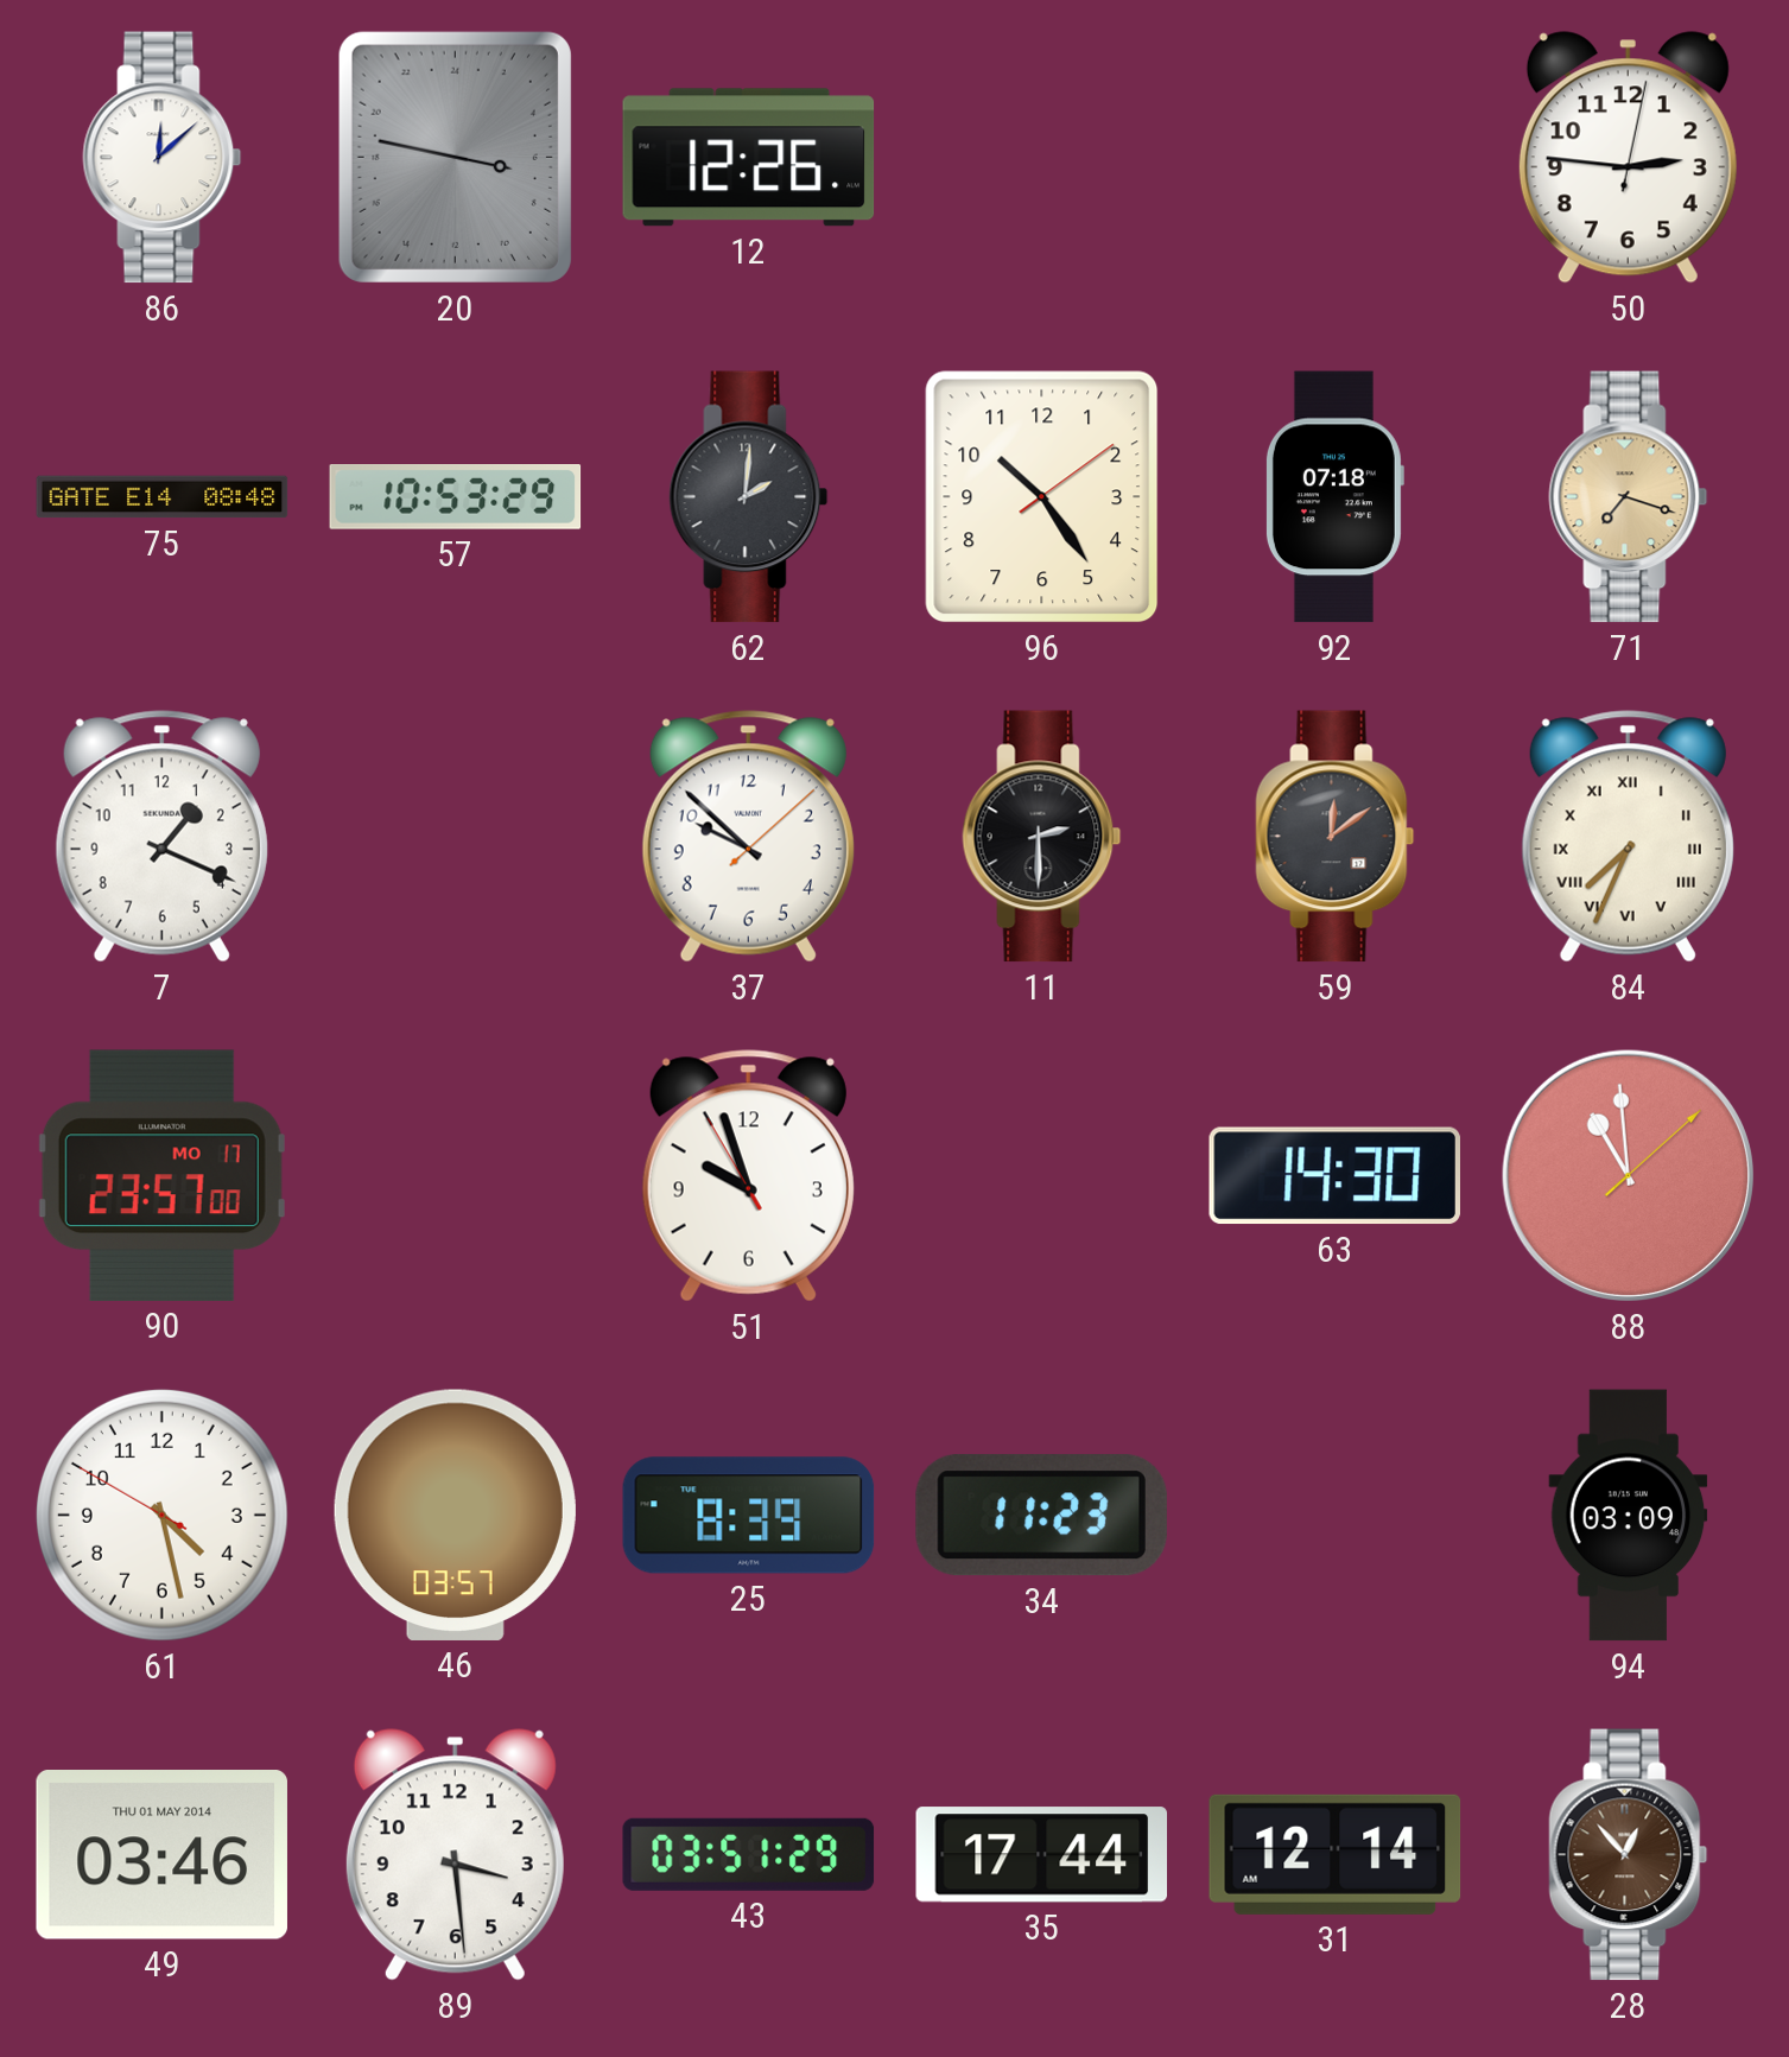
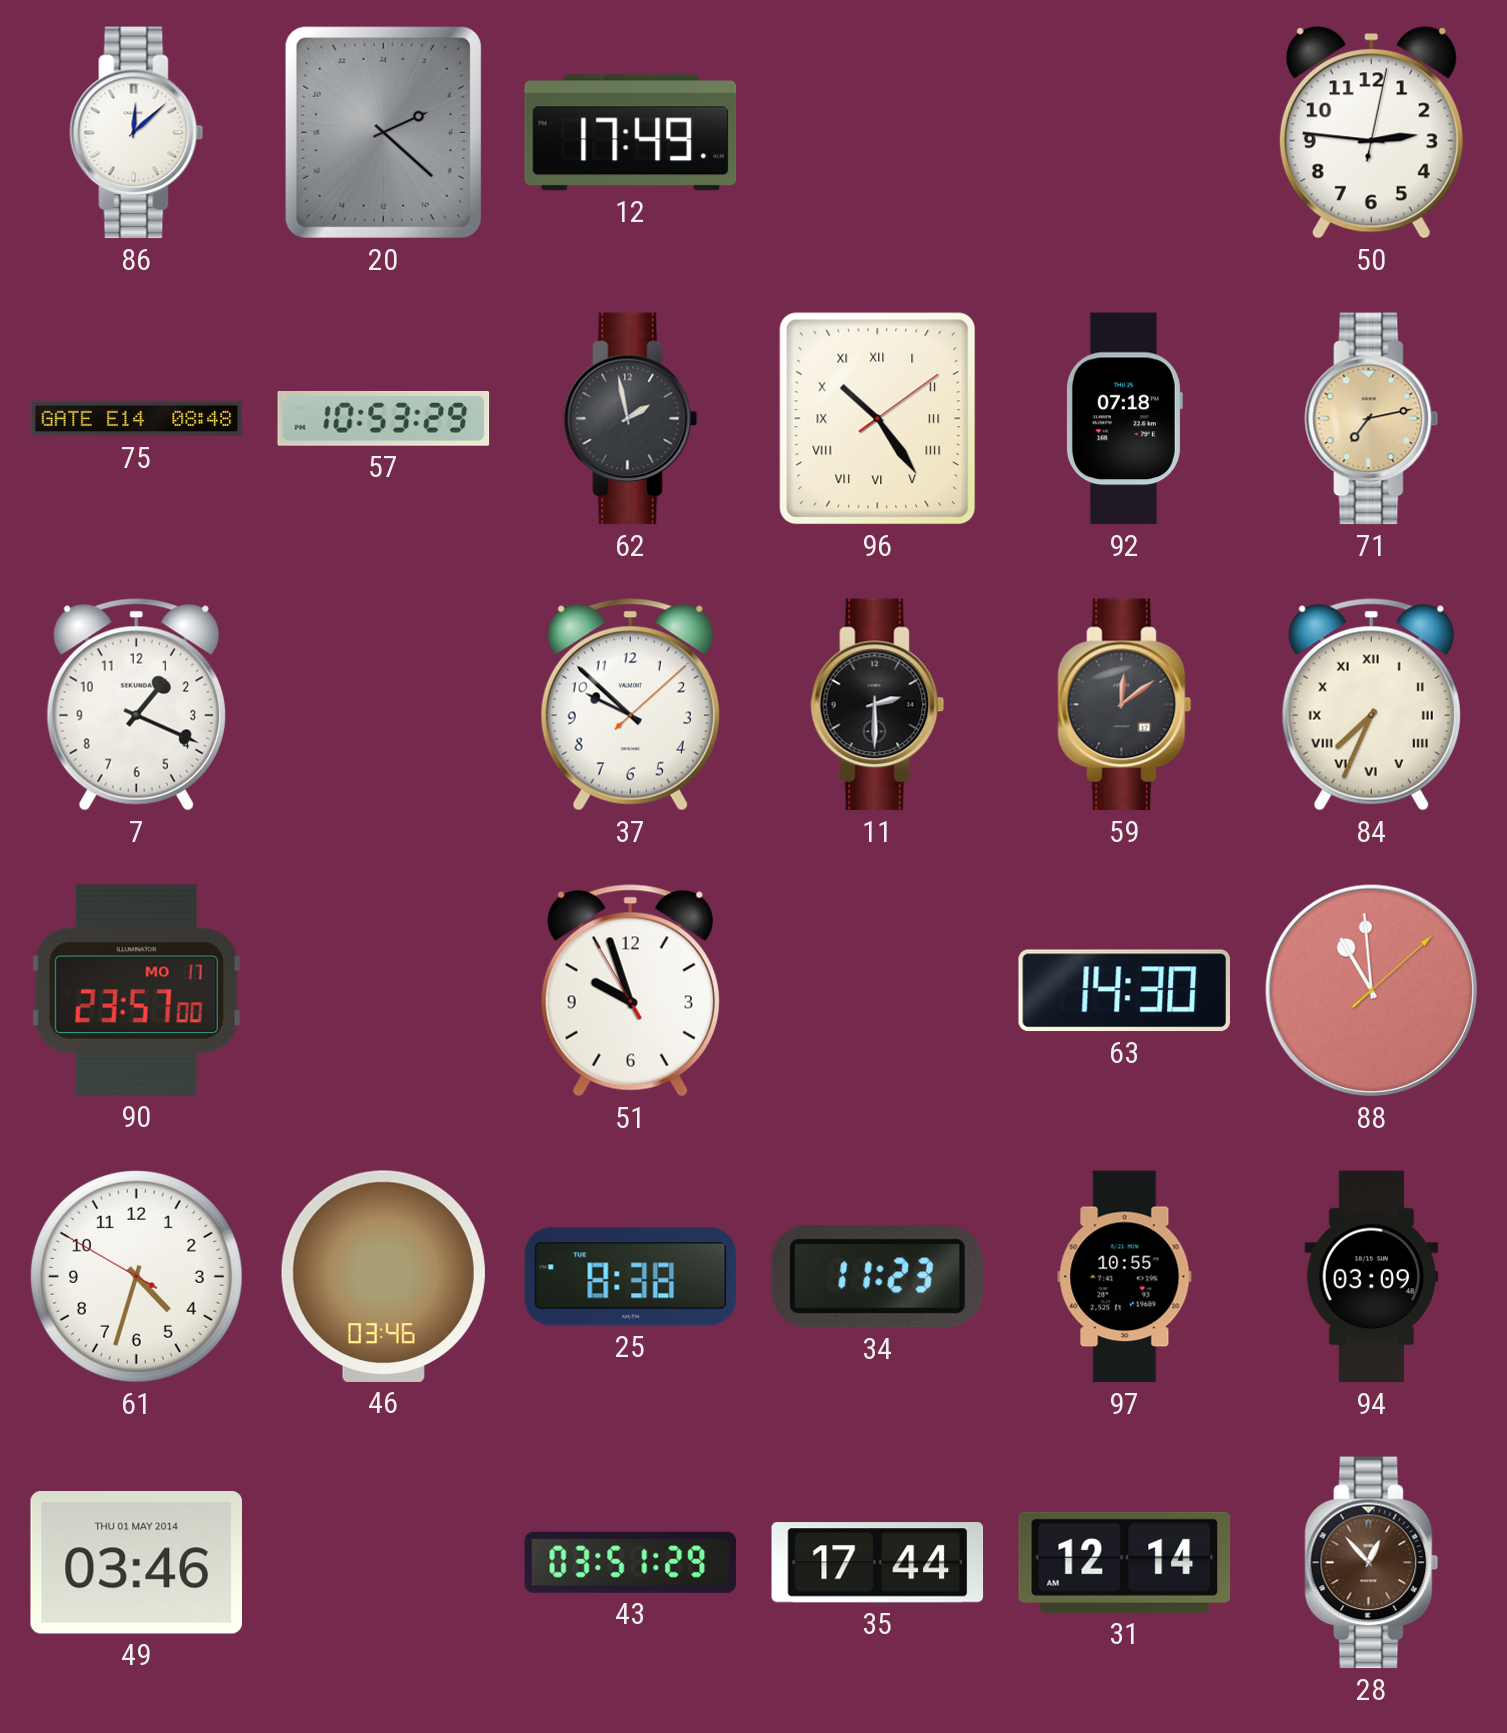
20: 6:47 -> 4:22
12: 12:26 -> 17:49
62: 2:01 -> 1:58
96 numerals: Arabic -> Roman
71: 7:18 -> 7:13
61: 4:27 -> 4:32
46: 03:57 -> 03:46
25: 8:39 -> 8:38
97: none -> 10:55
89: 3:29 -> none
